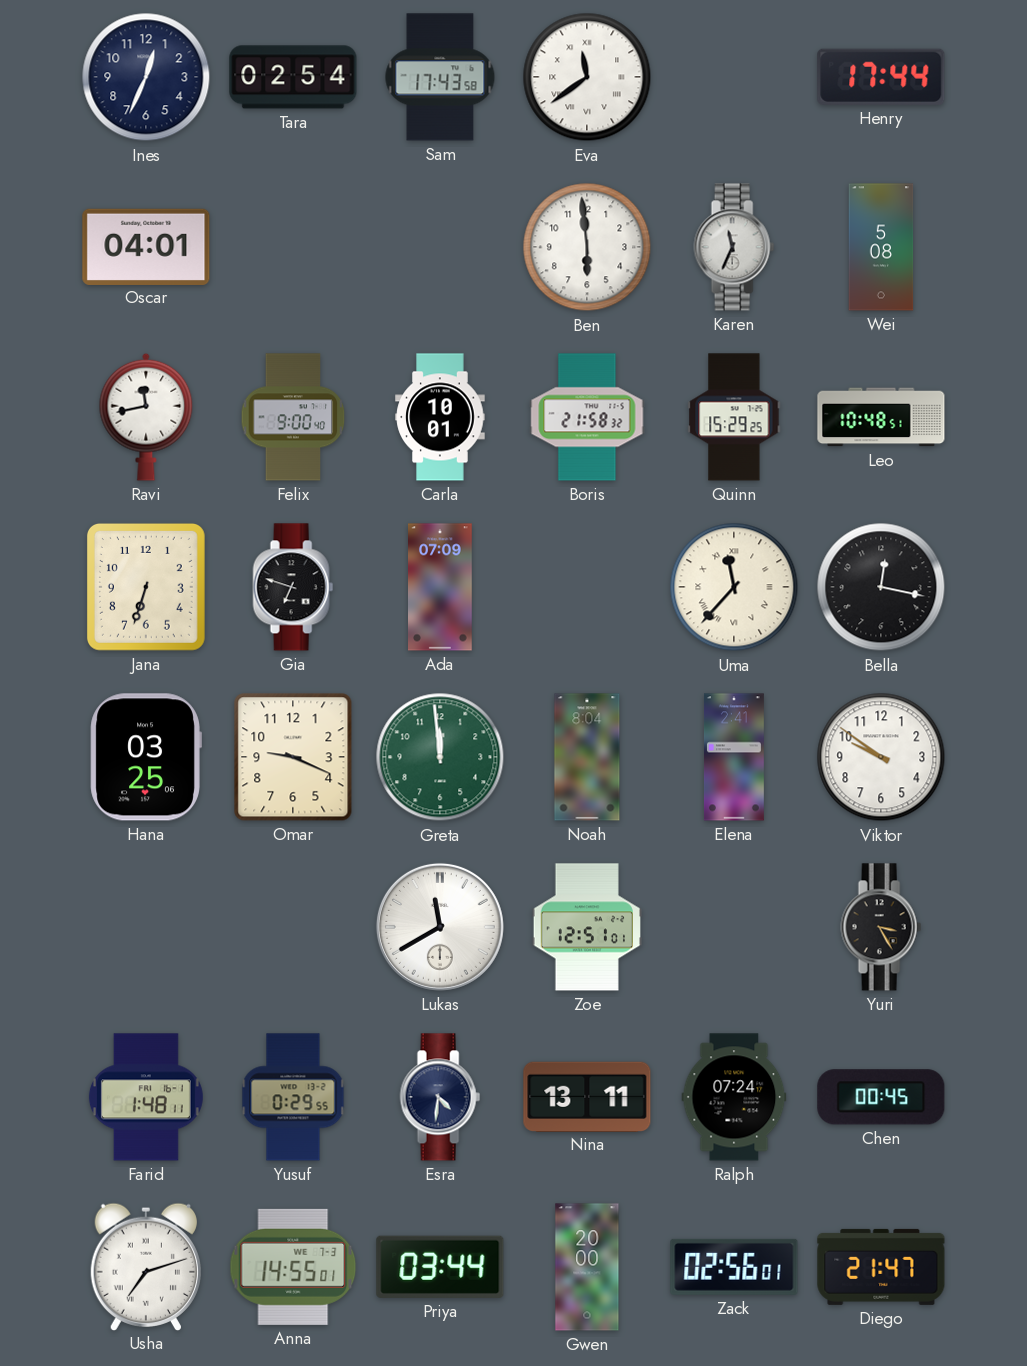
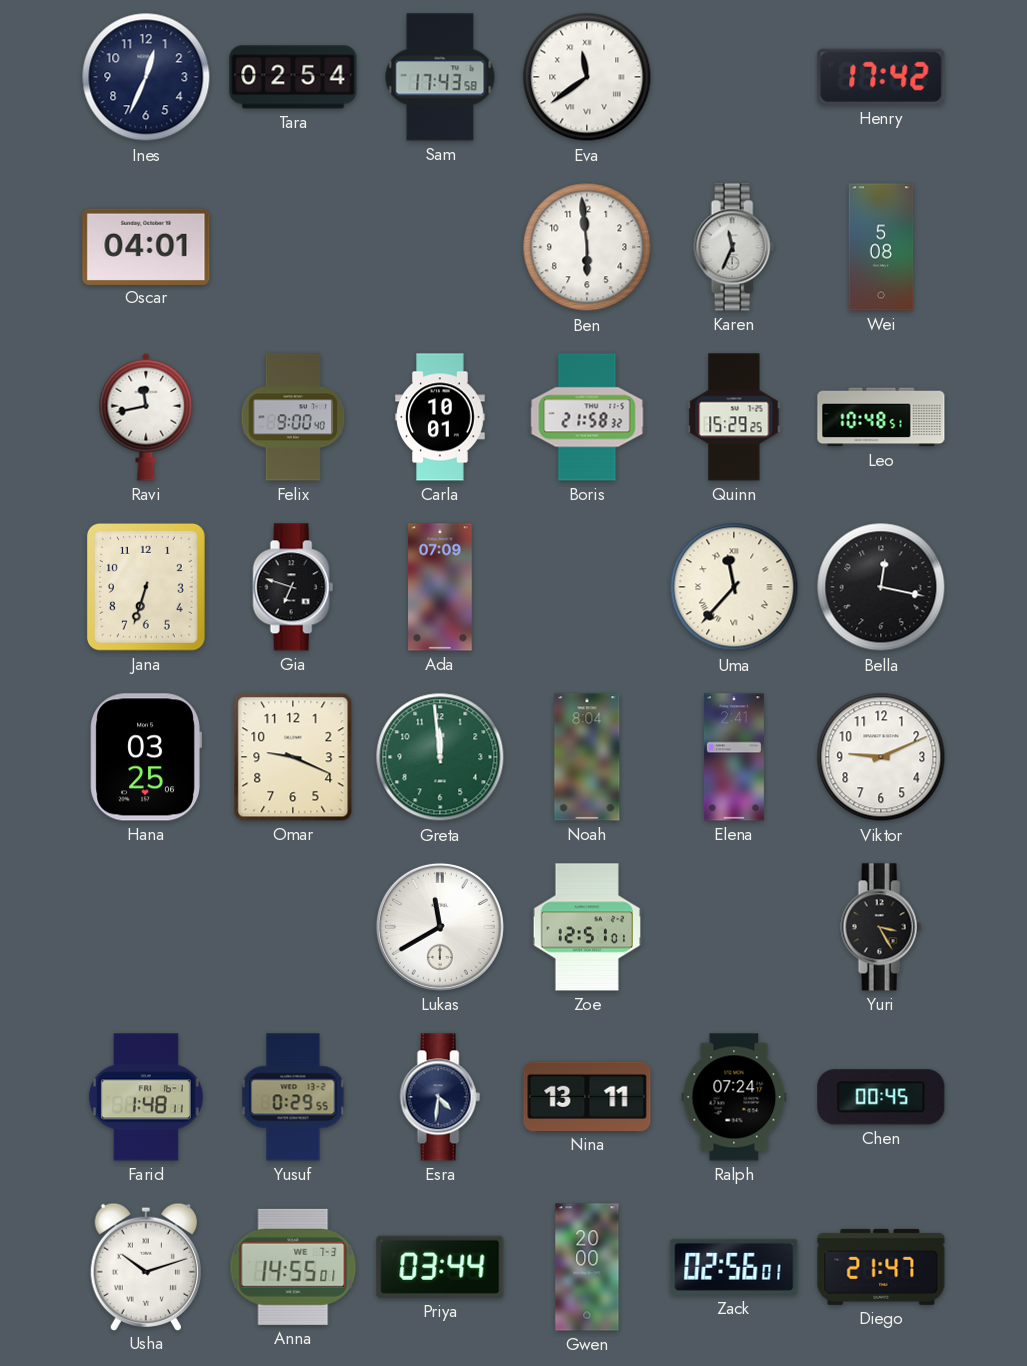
Henry: 17:44 -> 17:42
Viktor: 9:51 -> 9:11
Usha: 7:12 -> 10:12
